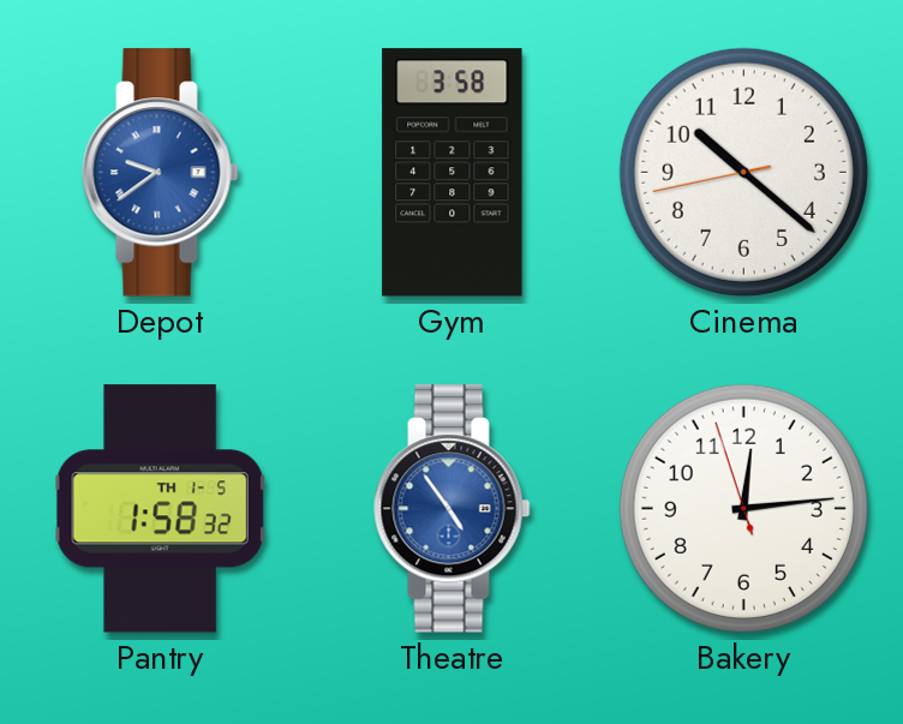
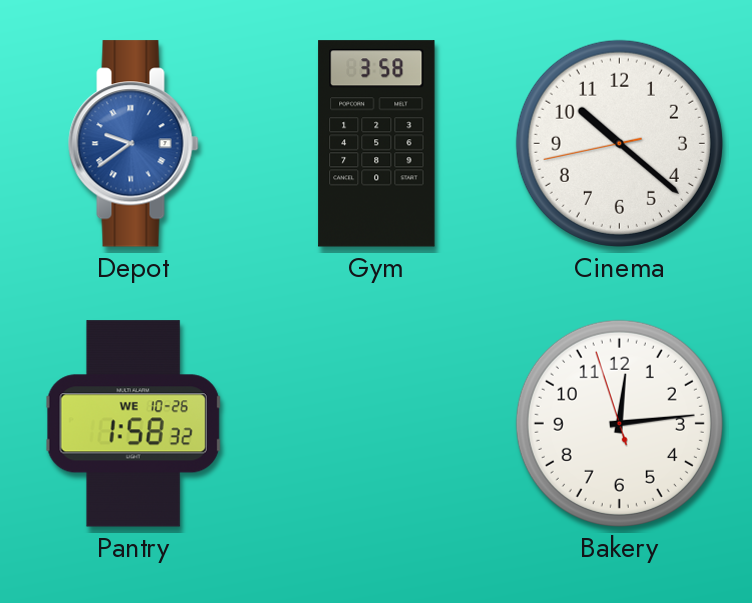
Pantry date: TH 1-5 -> WE 10-26
Theatre: 4:54 -> none
